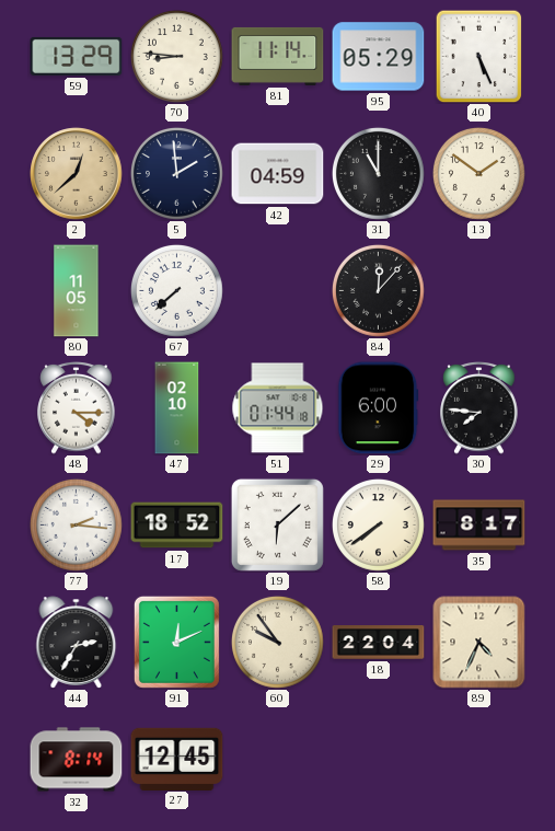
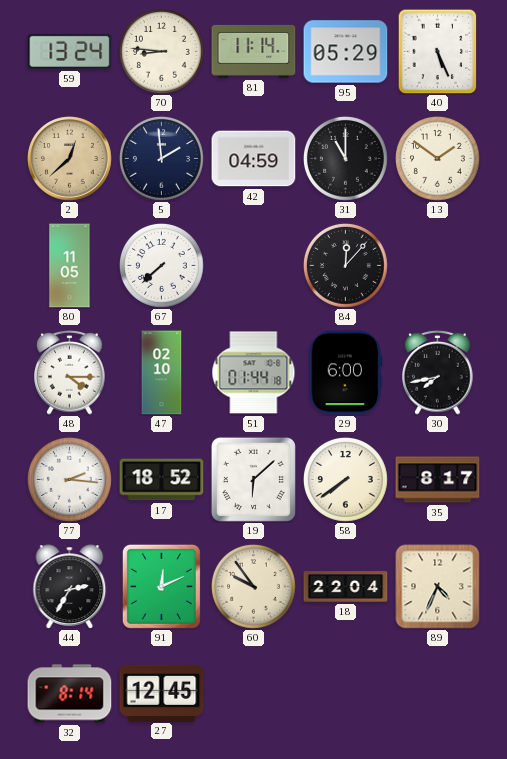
59: 13:29 -> 13:24
30: 7:46 -> 7:43
